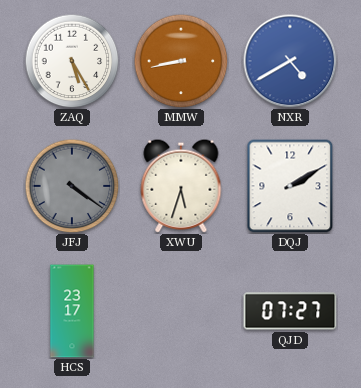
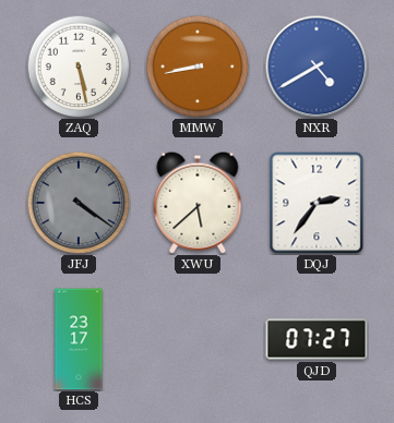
ZAQ: 5:25 -> 5:28
XWU: 5:33 -> 5:38
DQJ: 2:10 -> 2:36
